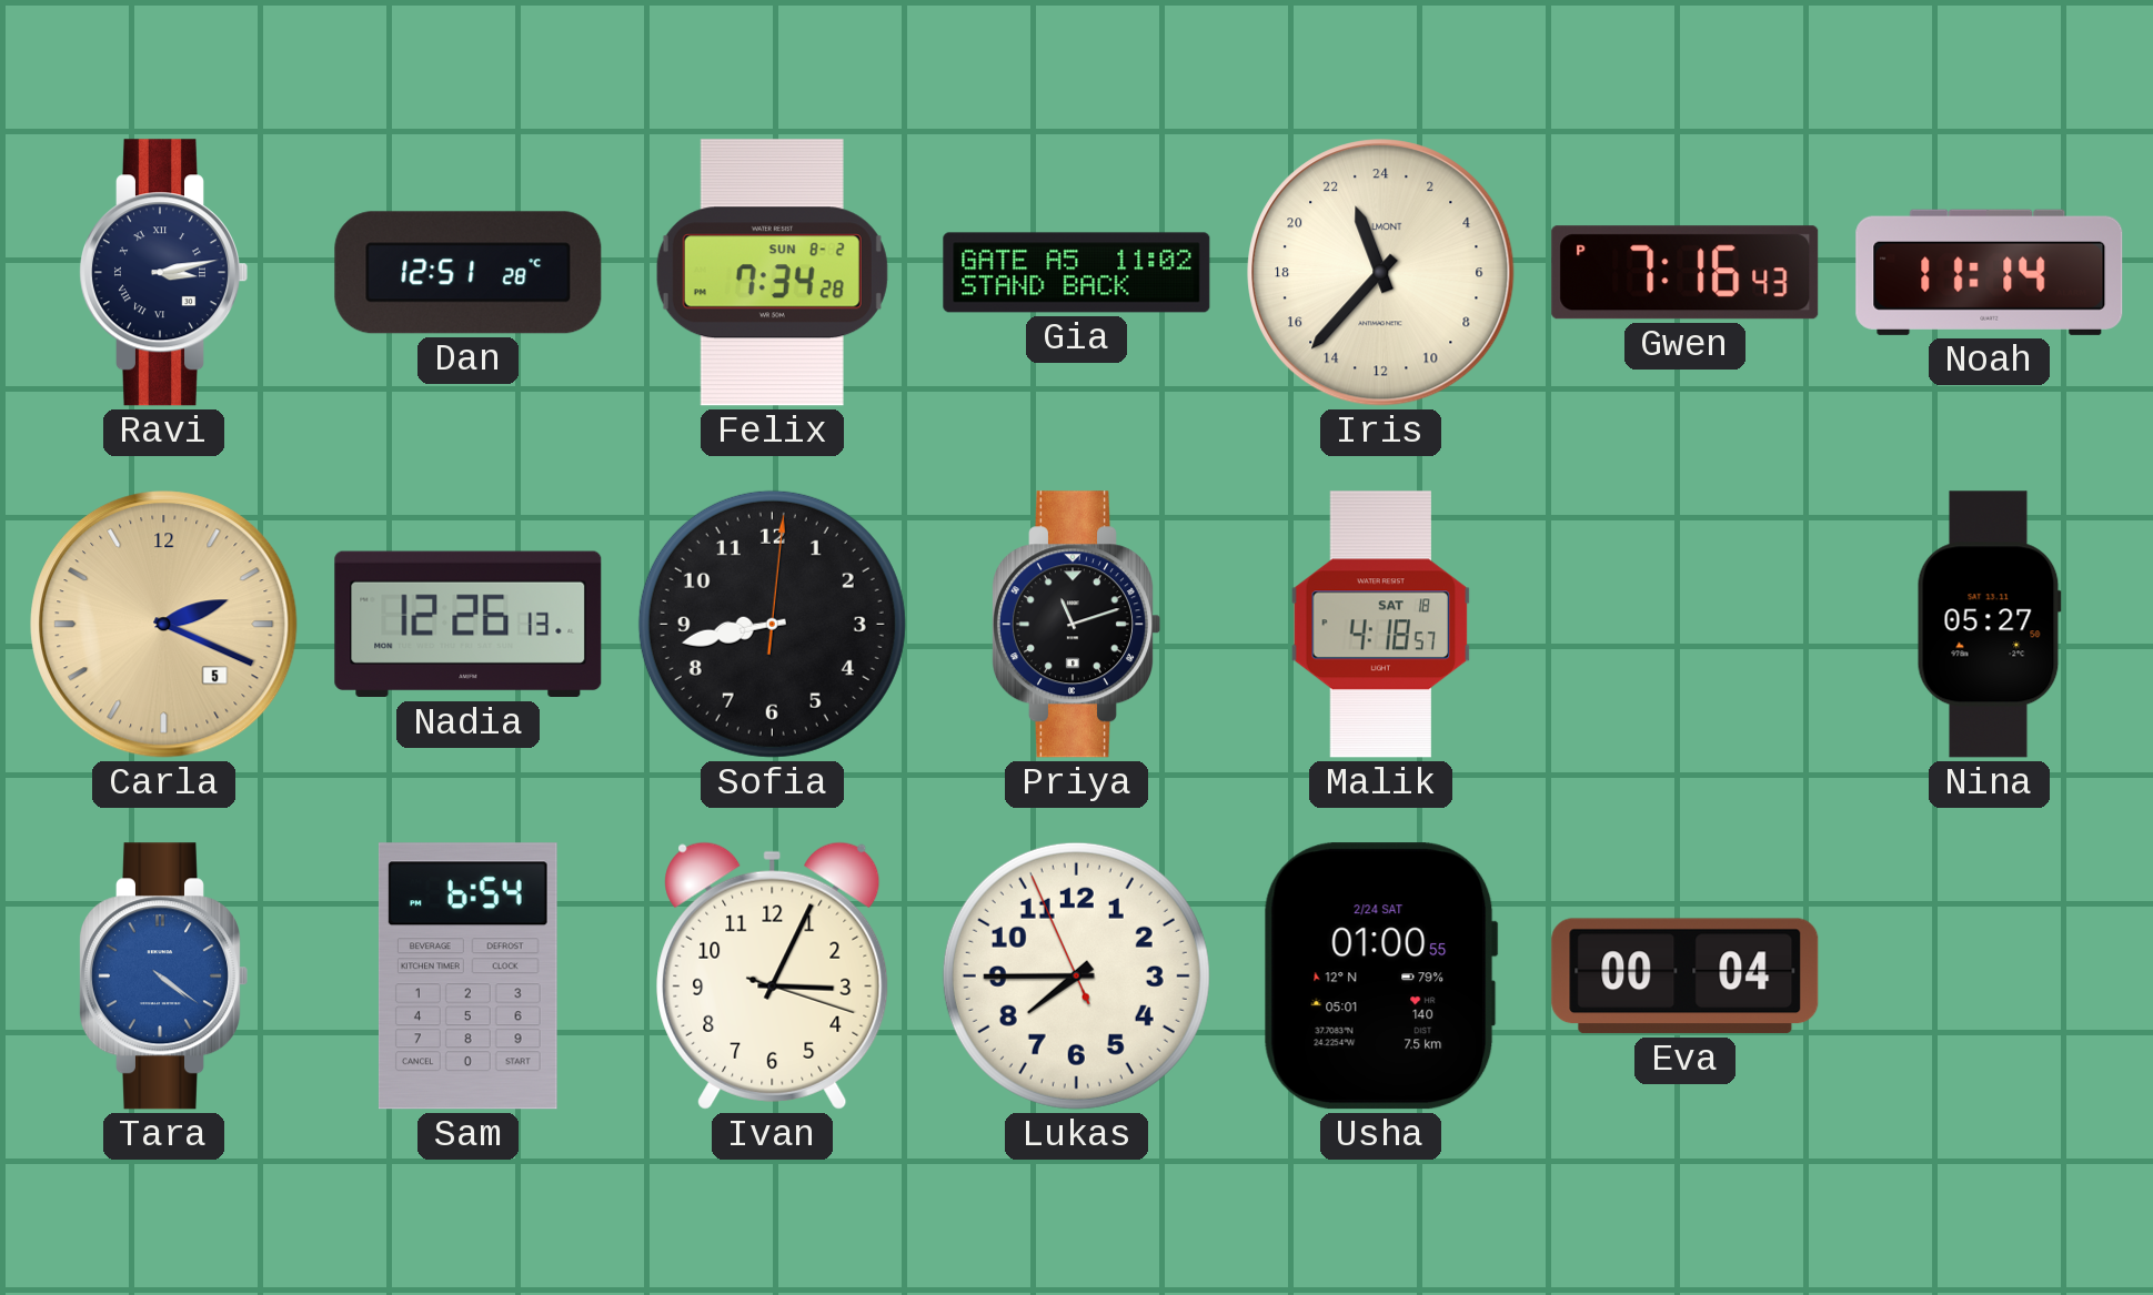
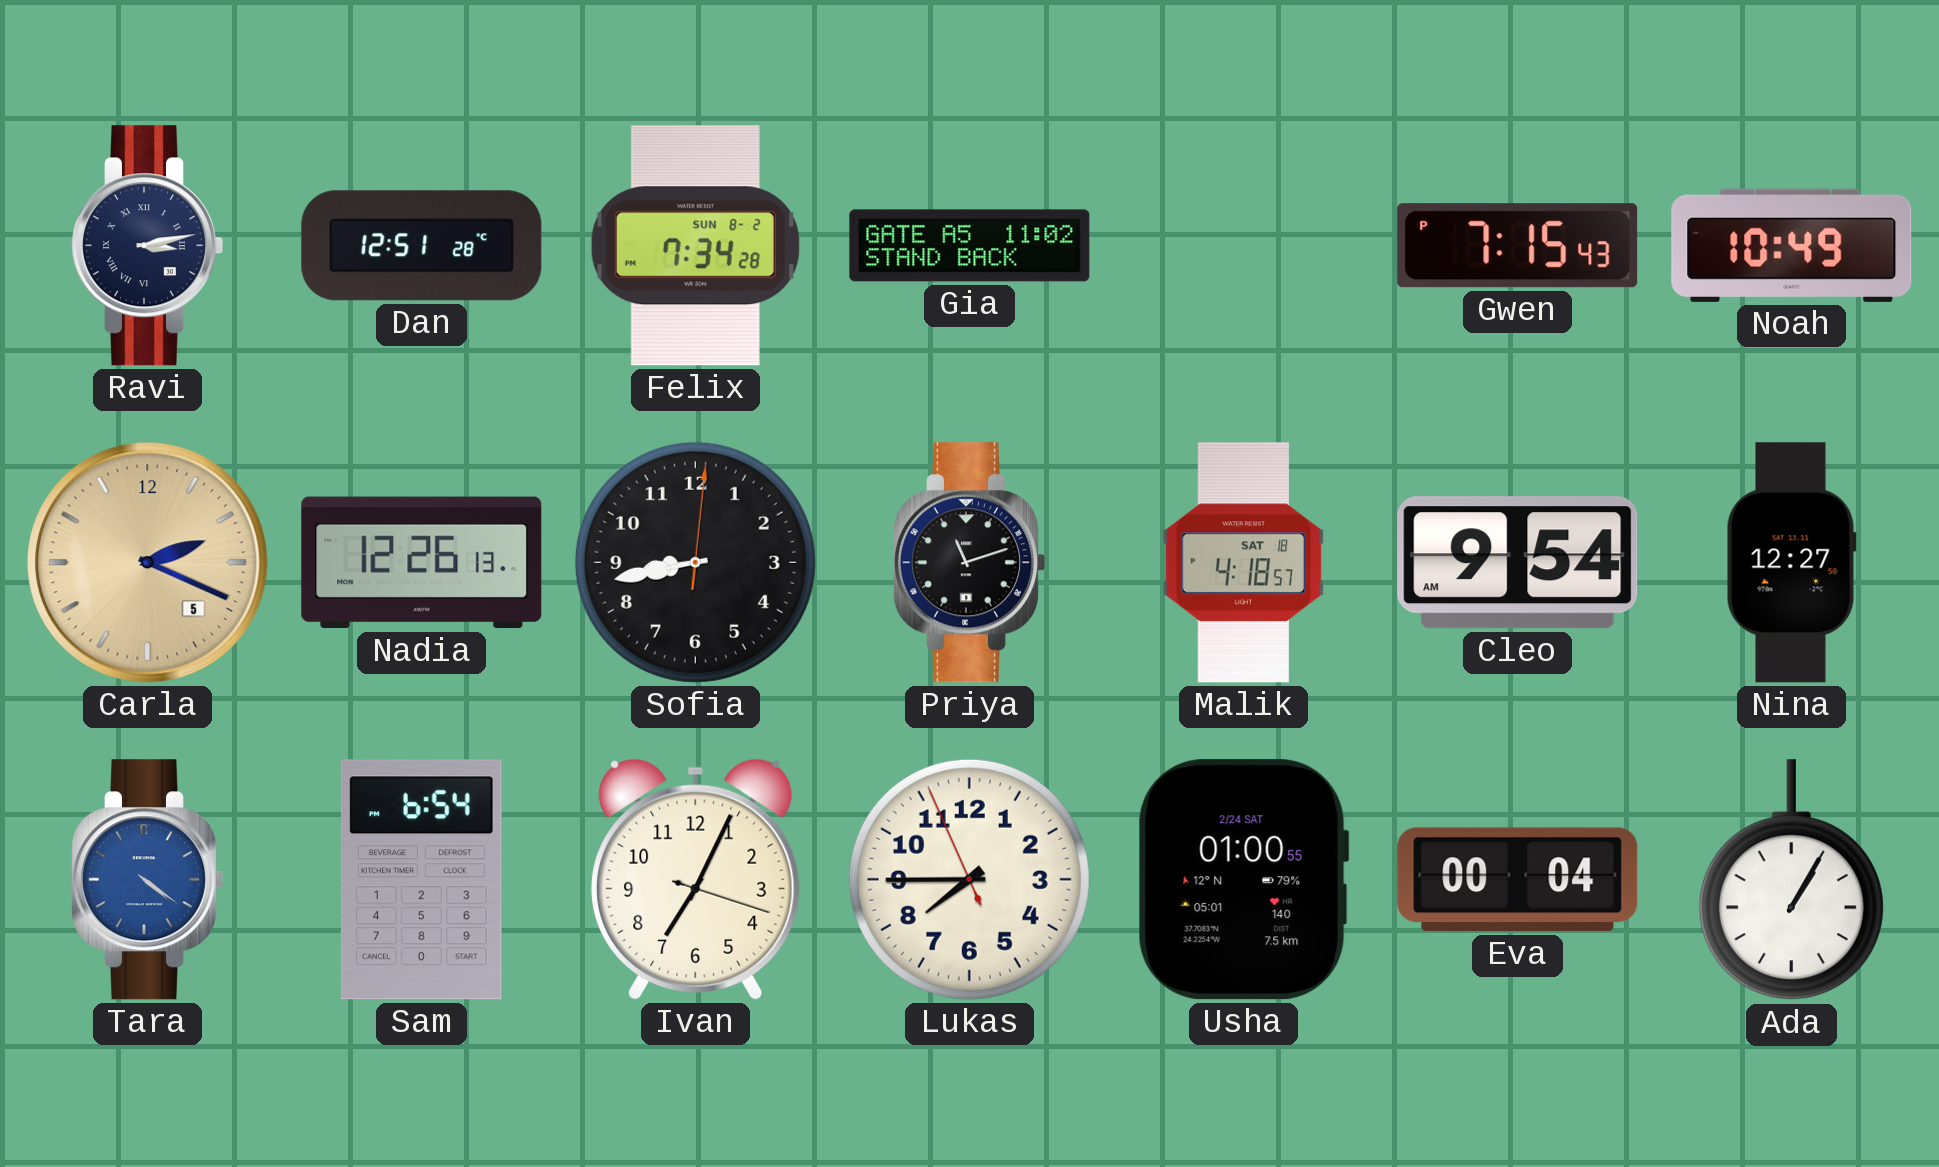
Iris: 22:37 -> none
Gwen: 7:16 -> 7:15
Noah: 11:14 -> 10:49
Cleo: none -> 9:54
Nina: 05:27 -> 12:27
Ivan: 3:04 -> 7:04
Ada: none -> 1:05
